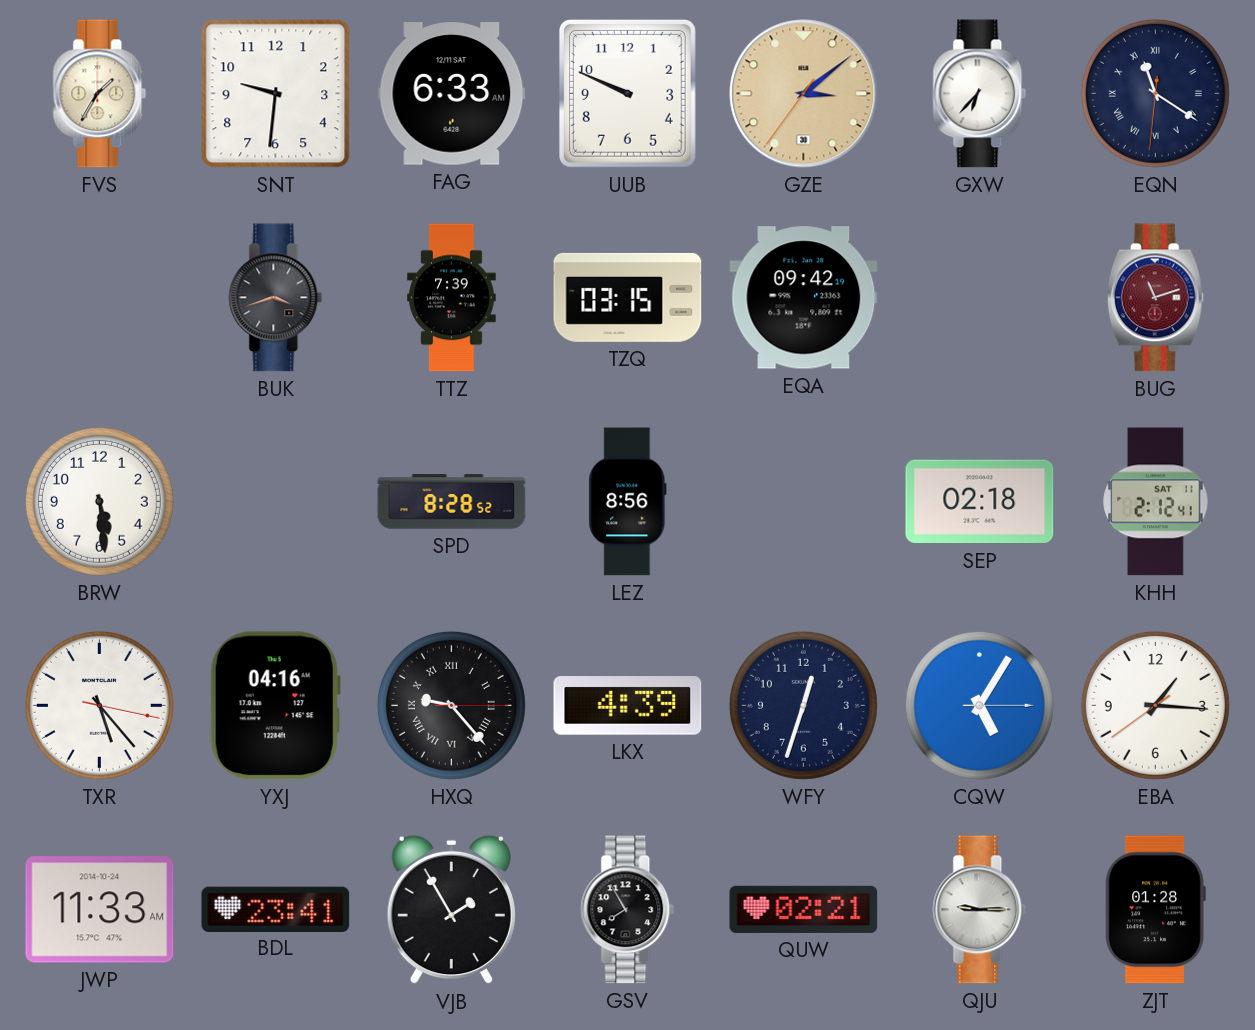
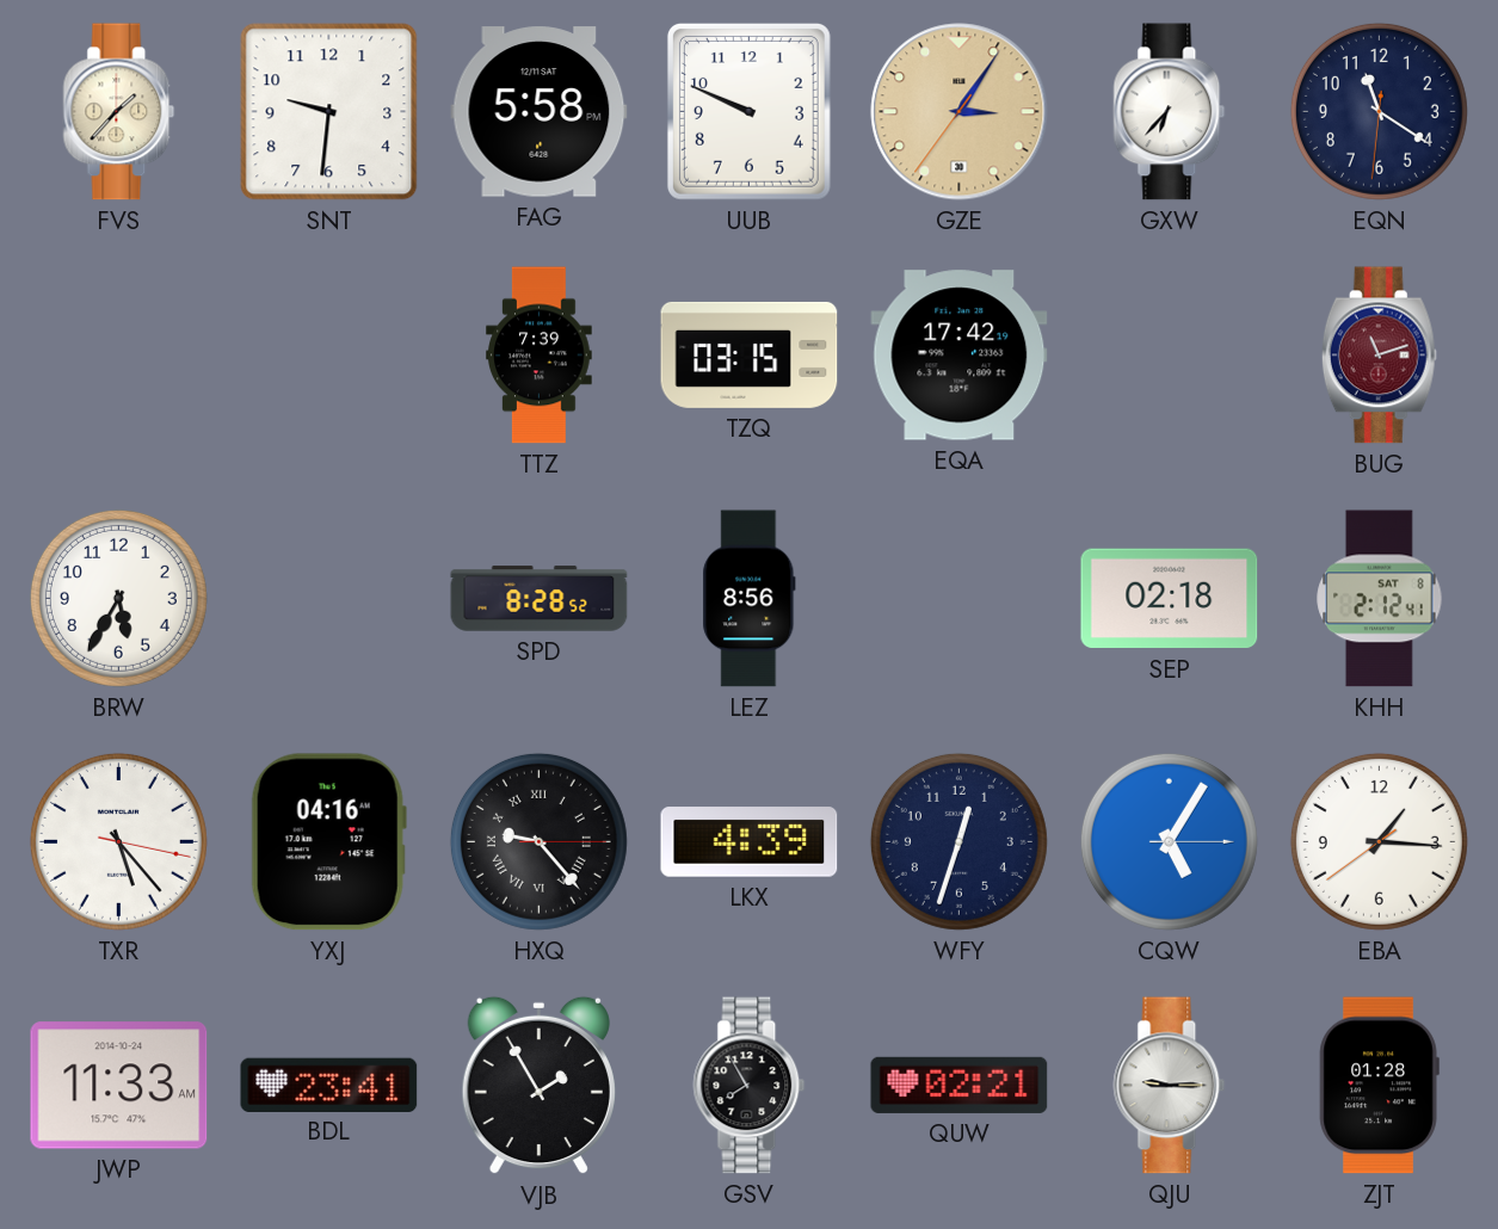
FVS: 1:35 -> 1:37
FAG: 6:33 -> 5:58
GZE: 3:08 -> 3:05
EQN numerals: Roman -> Arabic
BUK: 3:42 -> none
EQA: 09:42 -> 17:42
BRW: 5:29 -> 5:35
KHH date: SAT 11 -> SAT 8
